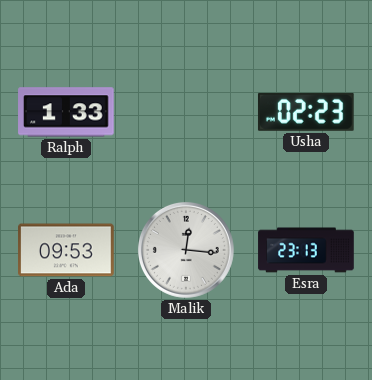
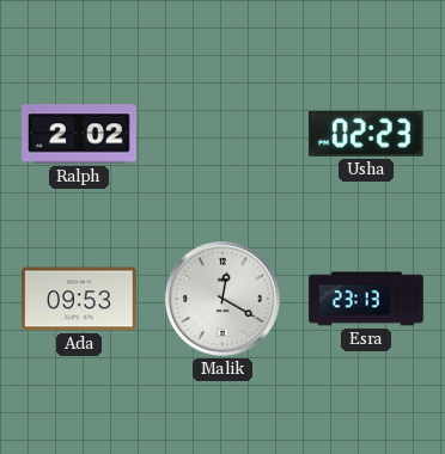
Ralph: 1:33 -> 2:02
Malik: 12:16 -> 12:20
